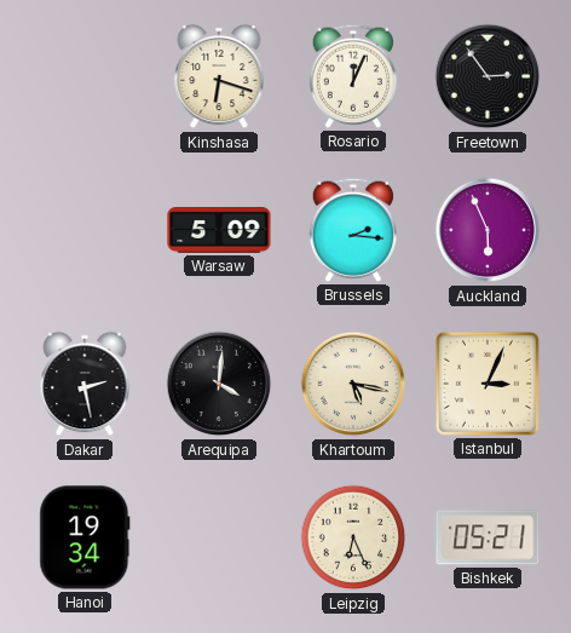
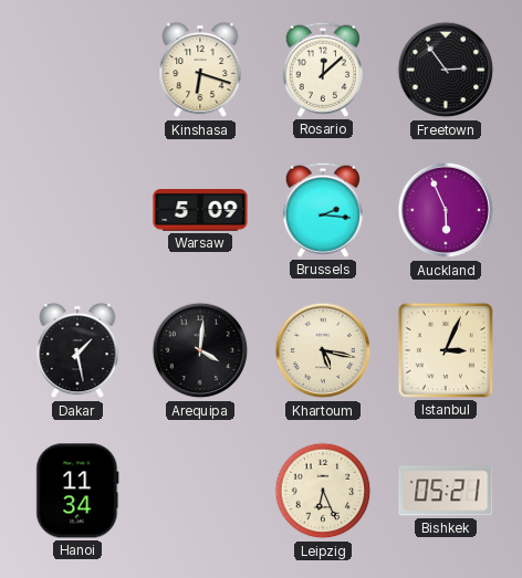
Rosario: 12:04 -> 12:08
Dakar: 2:28 -> 1:28
Hanoi: 19:34 -> 11:34
